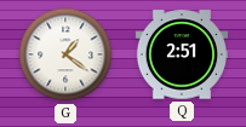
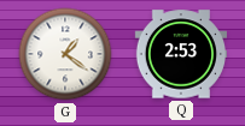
Q: 2:51 -> 2:53
